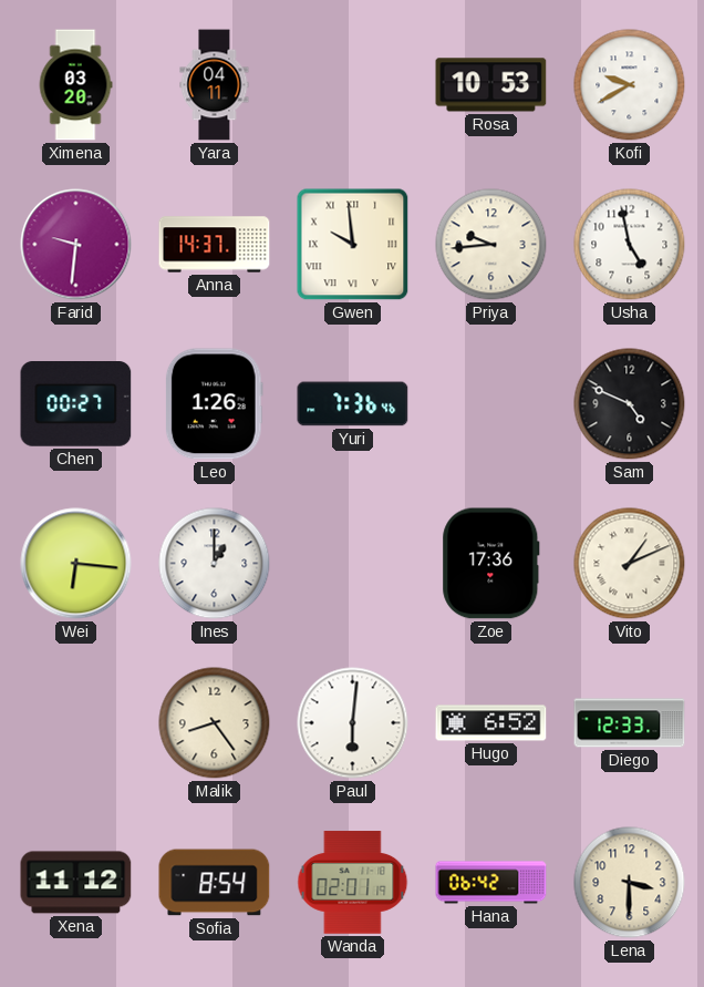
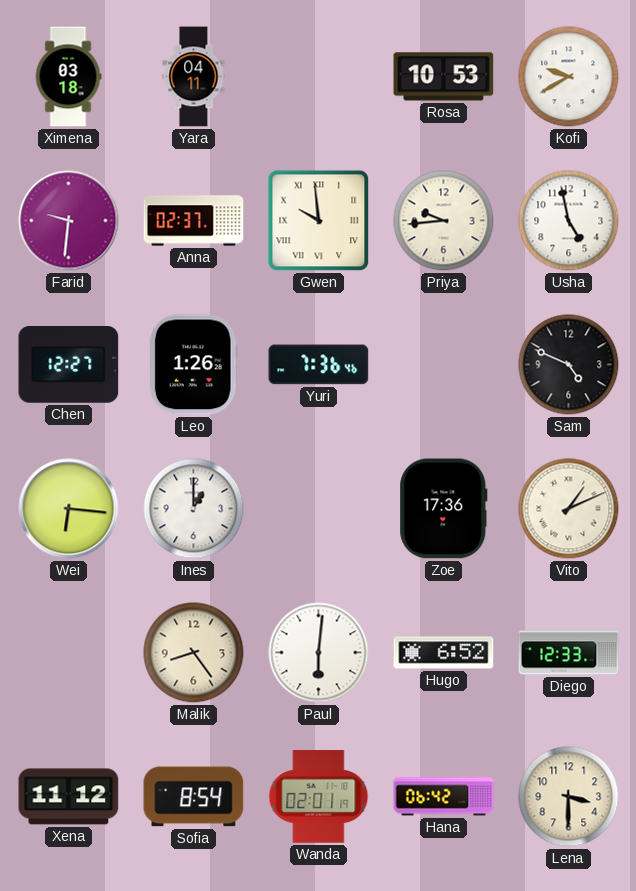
Ximena: 03:20 -> 03:18
Anna: 14:37 -> 02:37
Chen: 00:27 -> 12:27
